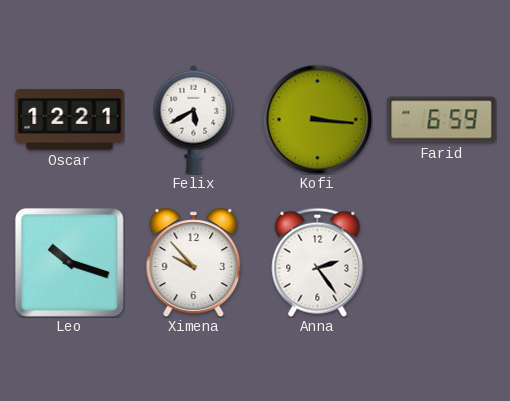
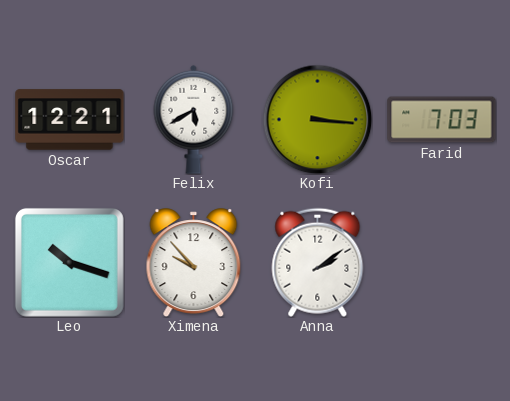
Farid: 6:59 -> 7:03
Anna: 2:24 -> 2:09
